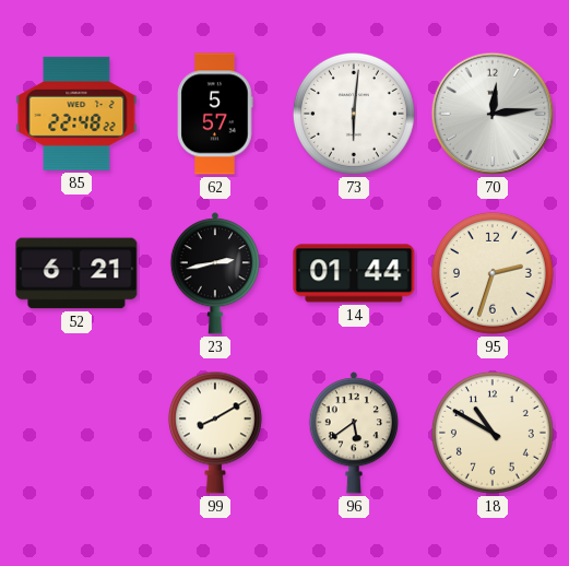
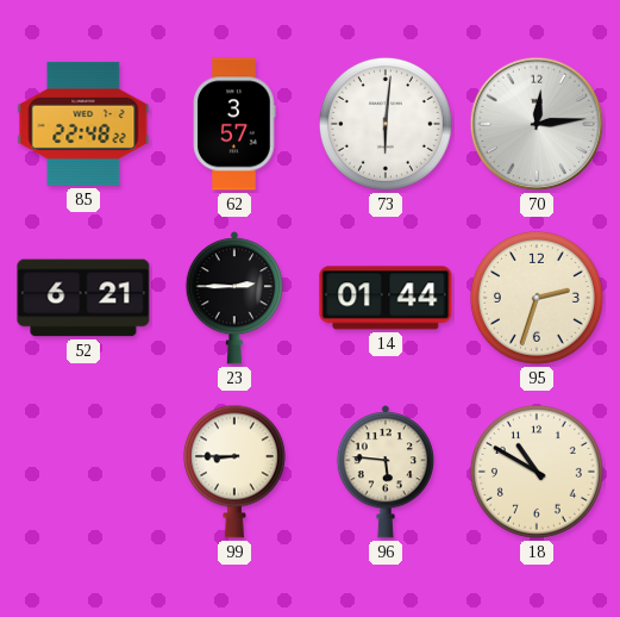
62: 5:57 -> 3:57
23: 2:43 -> 2:45
99: 8:10 -> 8:45
96: 5:39 -> 5:46
